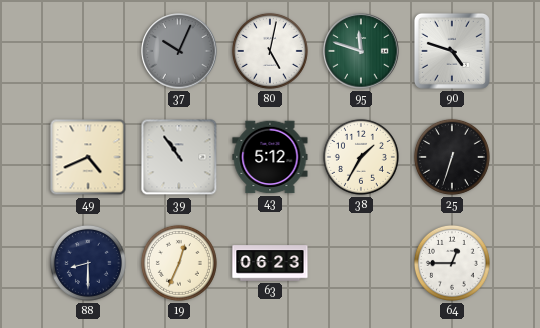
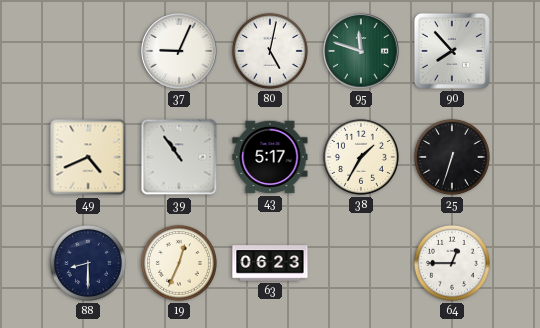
37: 10:04 -> 9:04
37 dial: grey -> white
90: 4:48 -> 7:53
43: 5:12 -> 5:17
